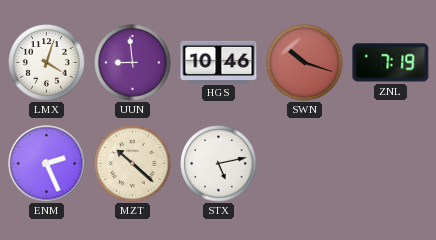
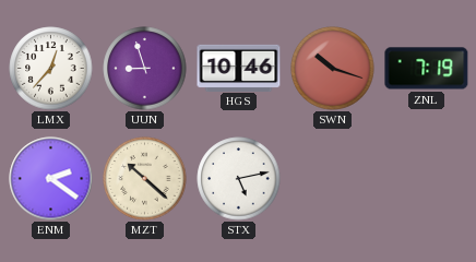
LMX: 4:03 -> 12:37
UUN: 8:59 -> 8:57
ENM: 2:26 -> 2:21
